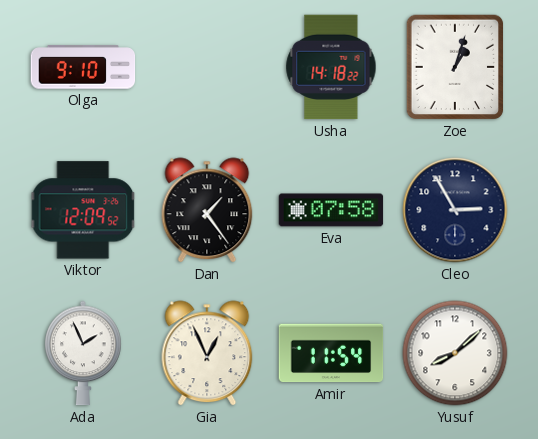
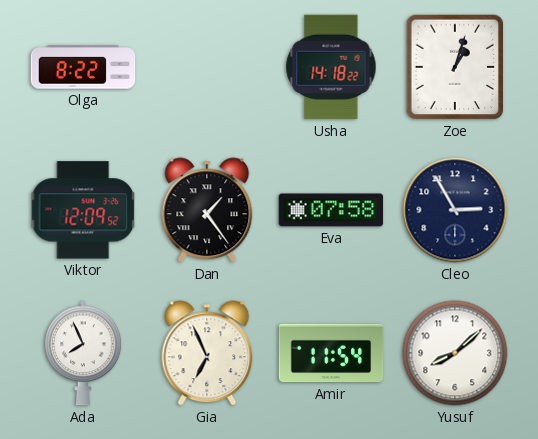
Olga: 9:10 -> 8:22
Ada: 1:56 -> 7:56
Gia: 12:56 -> 6:56
